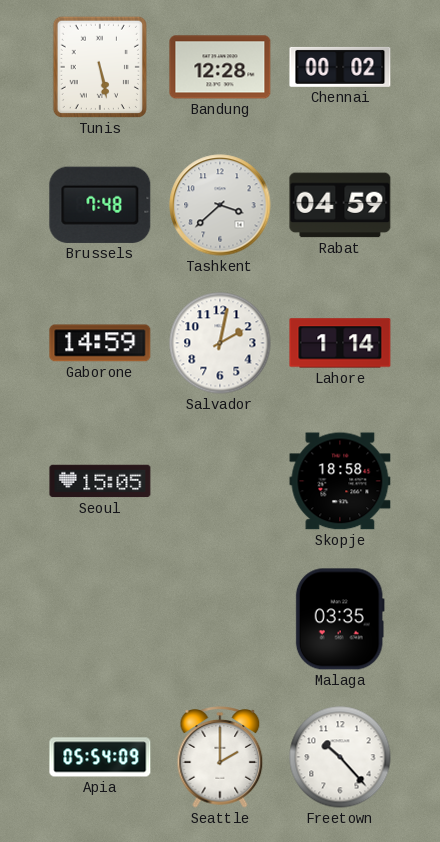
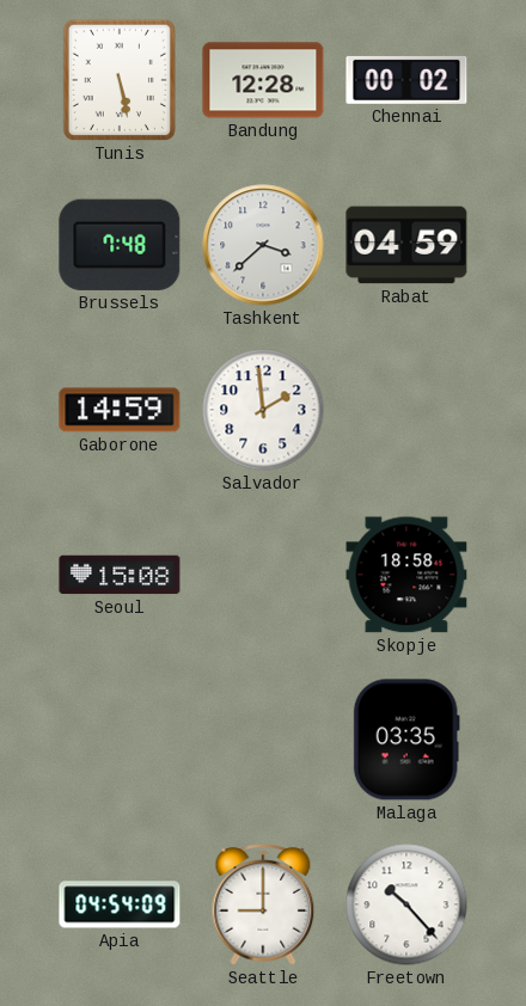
Salvador: 2:02 -> 1:59
Lahore: 1:14 -> none
Seoul: 15:05 -> 15:08
Apia: 05:54 -> 04:54
Seattle: 2:00 -> 9:00
